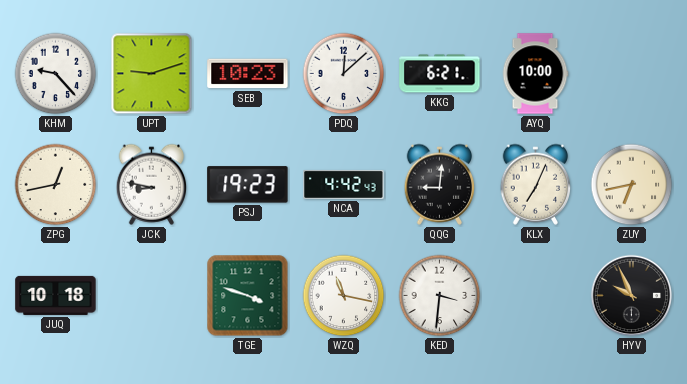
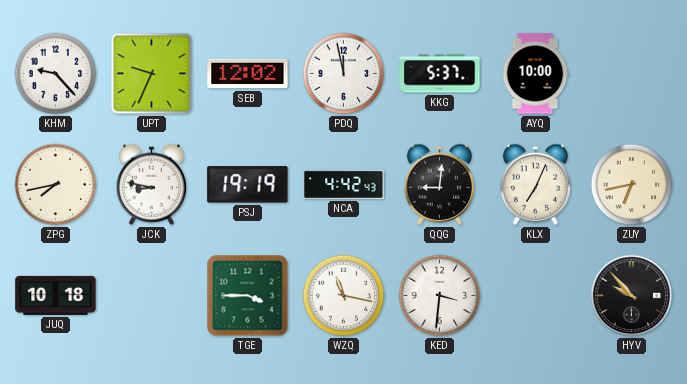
UPT: 9:12 -> 9:34
SEB: 10:23 -> 12:02
PDQ: 12:08 -> 11:58
KKG: 6:21 -> 5:37
ZPG: 12:43 -> 7:43
PSJ: 19:23 -> 19:19
TGE: 3:48 -> 3:45
HYV: 9:56 -> 9:53
